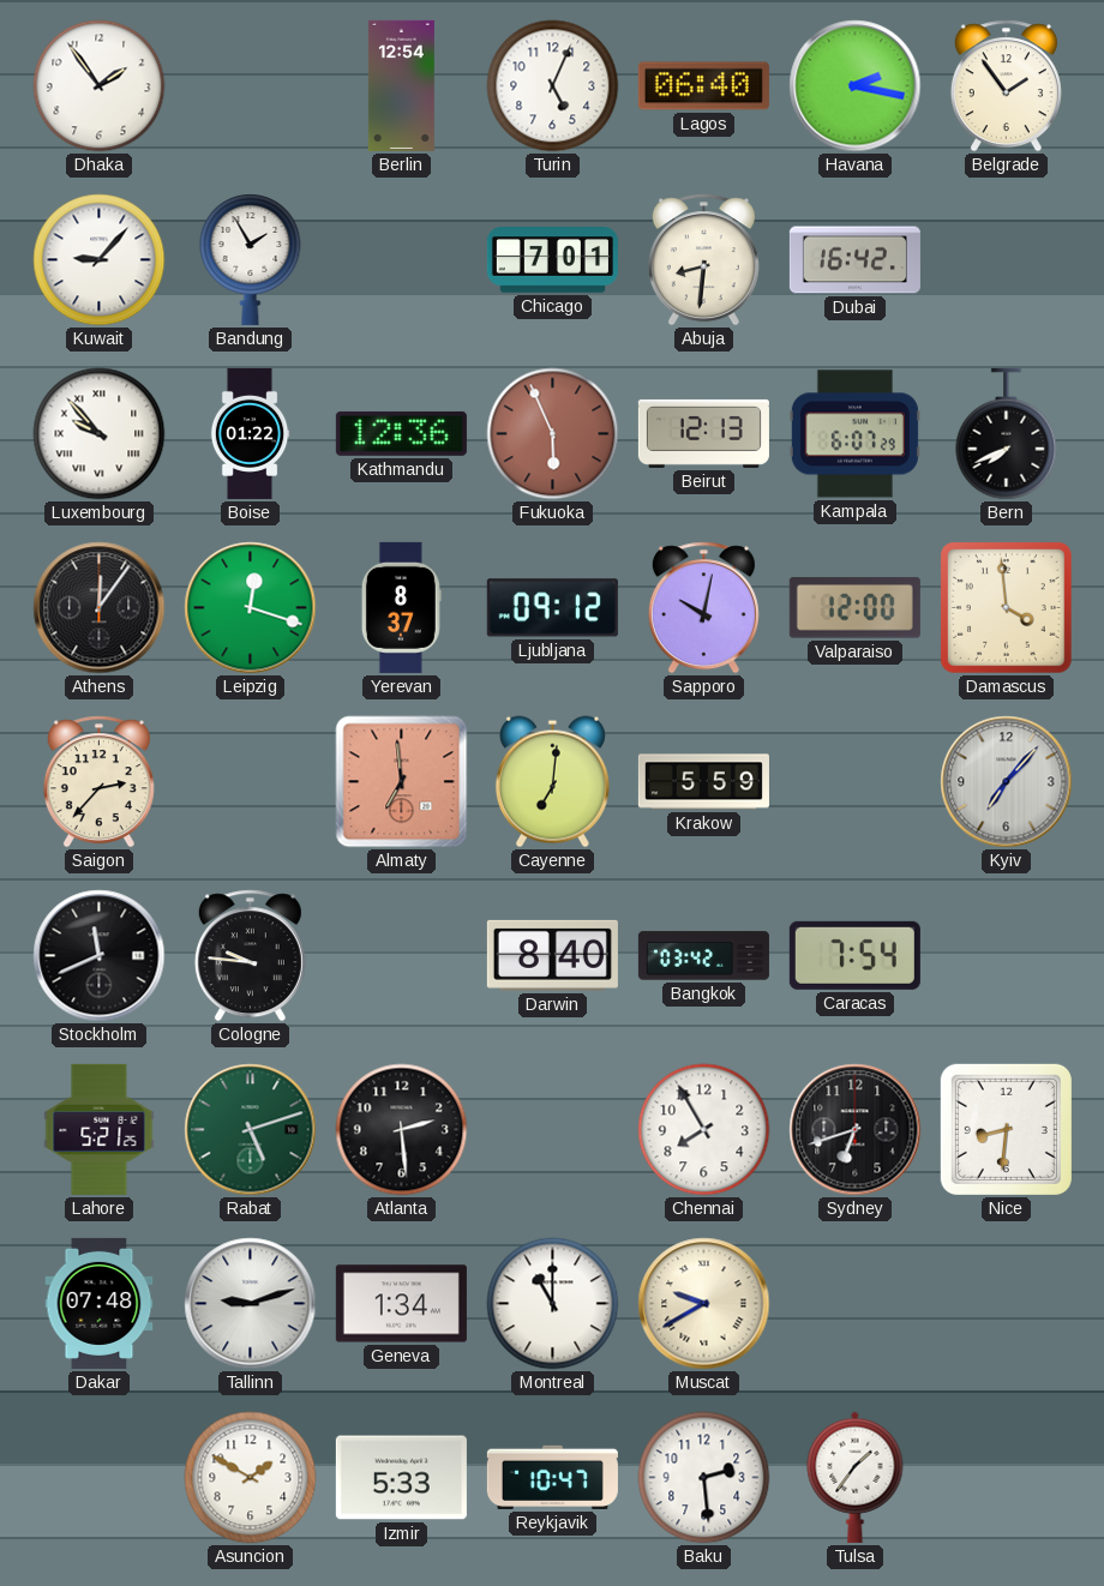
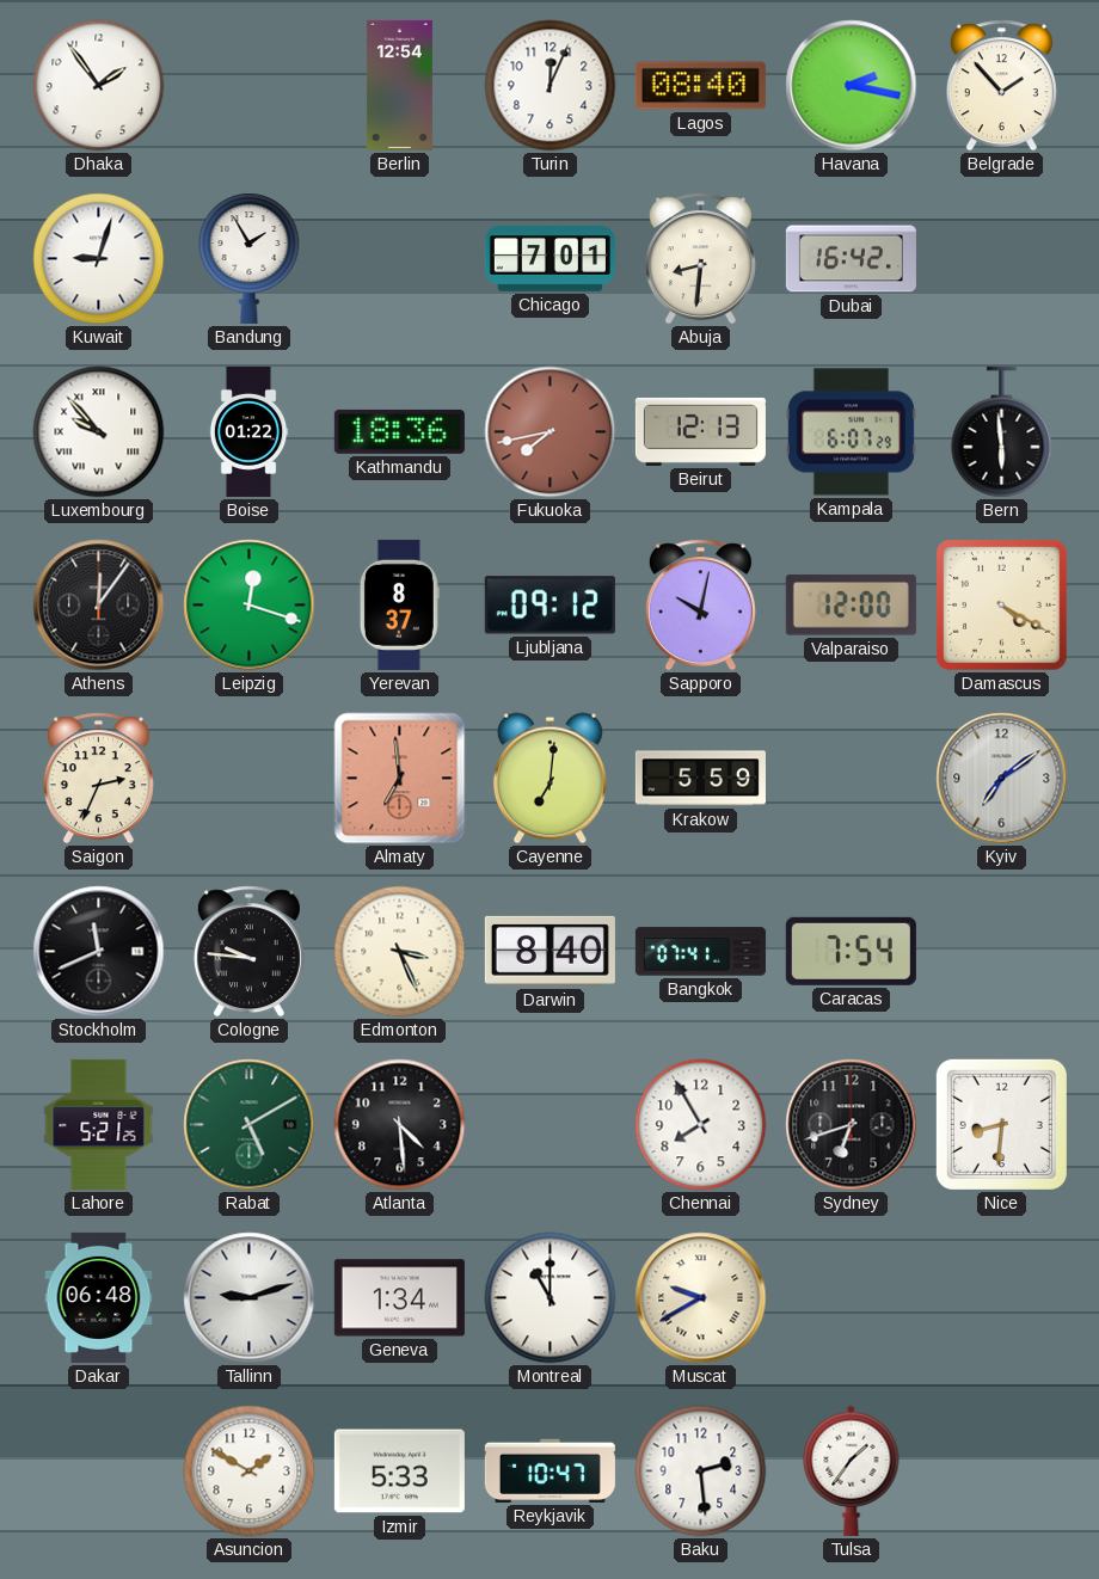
Turin: 5:04 -> 12:04
Lagos: 06:40 -> 08:40
Belgrade: 1:54 -> 1:53
Kuwait: 9:07 -> 9:03
Kathmandu: 12:36 -> 18:36
Fukuoka: 5:56 -> 7:43
Bern: 7:41 -> 5:59
Damascus: 3:59 -> 4:20
Saigon: 2:37 -> 2:34
Kyiv: 7:07 -> 7:09
Edmonton: none -> 3:26
Bangkok: 03:42 -> 07:41
Rabat: 5:12 -> 5:10
Atlanta: 2:29 -> 4:29
Dakar: 07:48 -> 06:48
